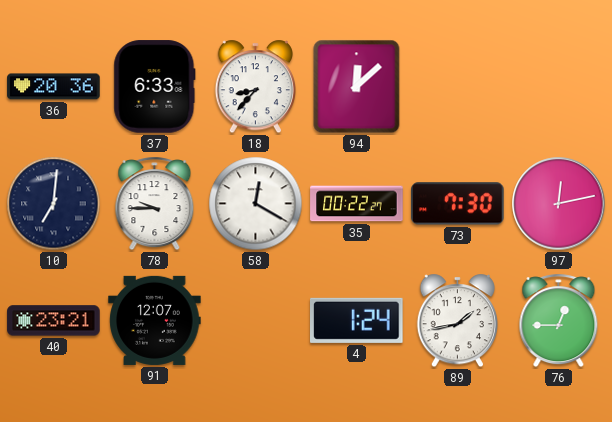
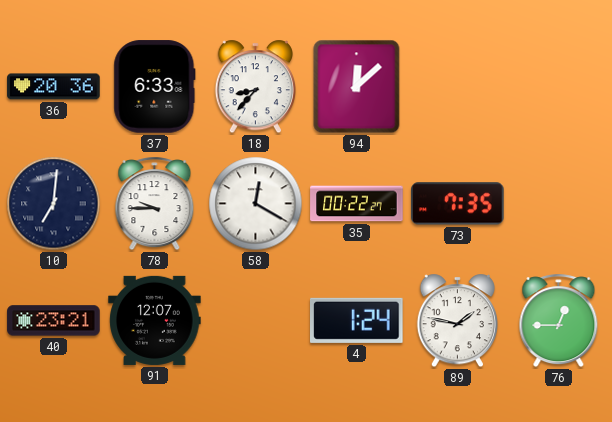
73: 7:30 -> 7:35
97: 12:13 -> none
89: 1:43 -> 1:47
